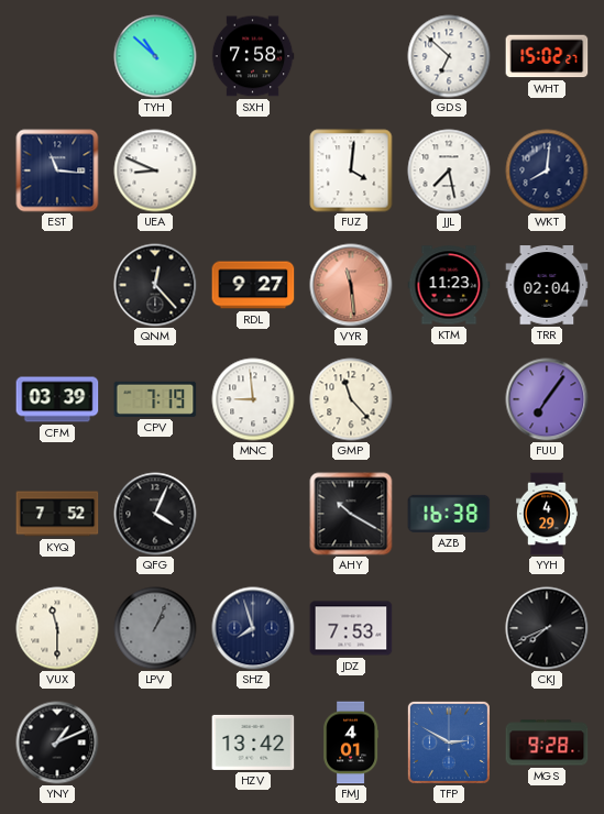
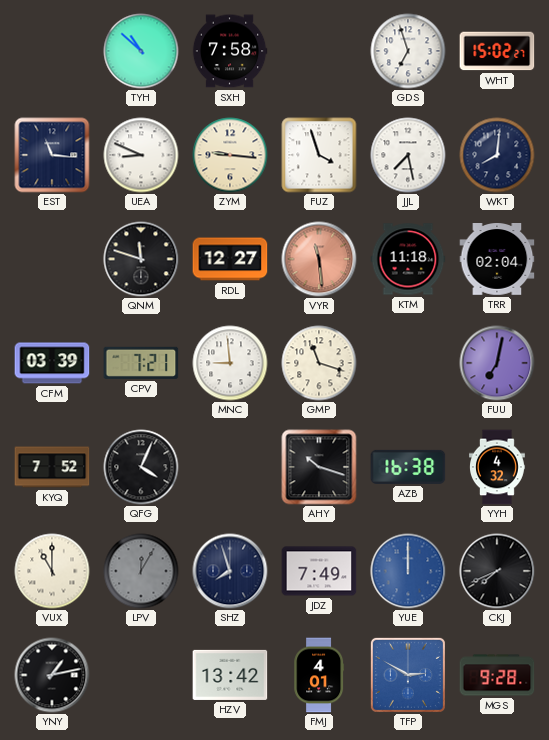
GDS: 6:52 -> 6:57
ZYM: none -> 9:16
FUZ: 4:01 -> 3:57
QNM: 12:23 -> 11:48
RDL: 9:27 -> 12:27
KTM: 11:23 -> 11:18
CPV: 7:19 -> 7:21
GMP: 11:23 -> 11:18
FUU: 7:06 -> 7:02
AHY: 10:20 -> 10:18
YYH: 4:29 -> 4:32
VUX: 11:30 -> 11:00
LPV: 1:04 -> 12:05
JDZ: 7:53 -> 7:49
YUE: none -> 12:00
YNY: 1:11 -> 1:13
